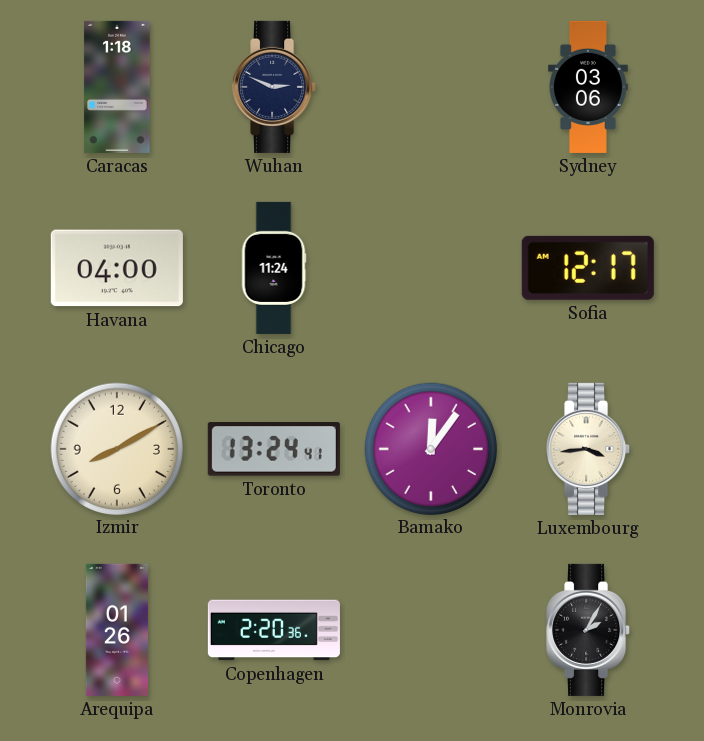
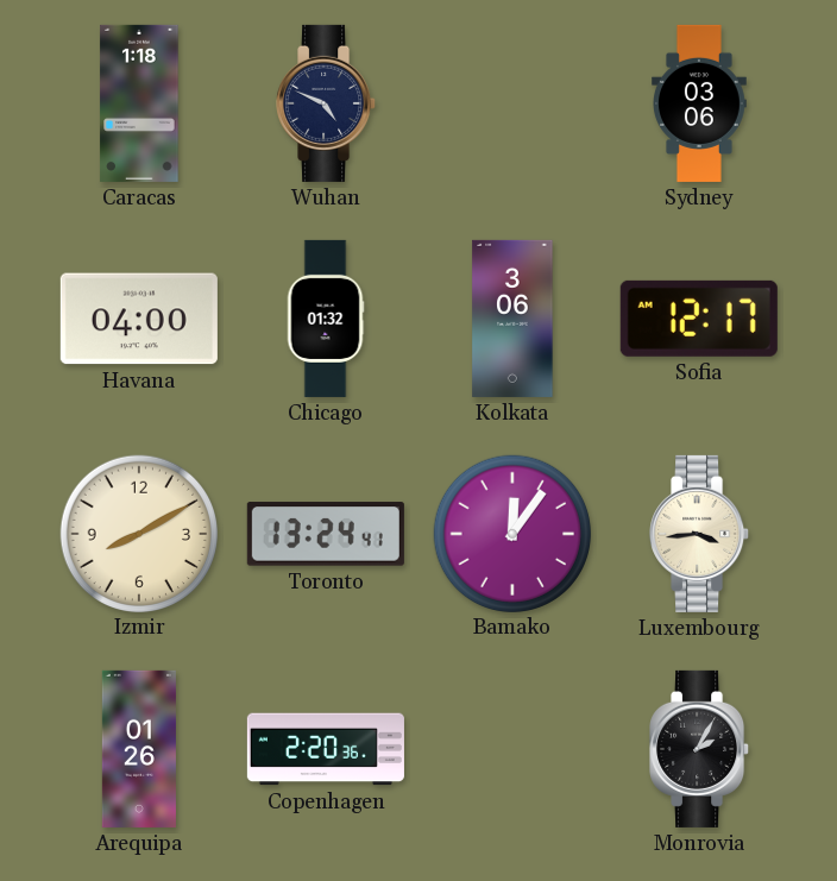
Wuhan: 2:49 -> 4:49
Chicago: 11:24 -> 01:32
Kolkata: none -> 3:06
